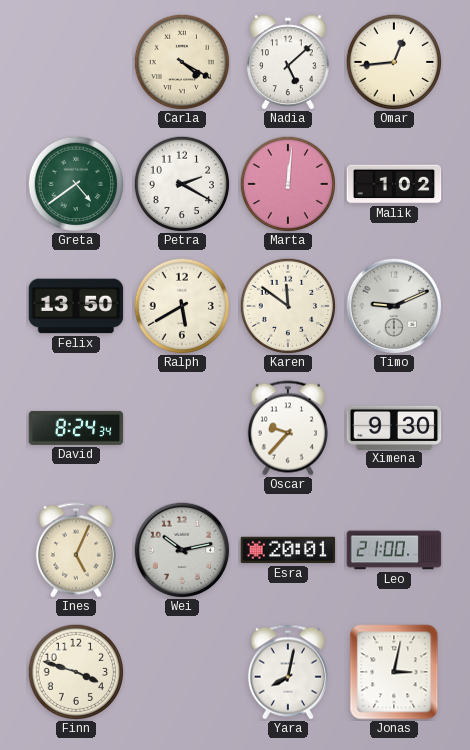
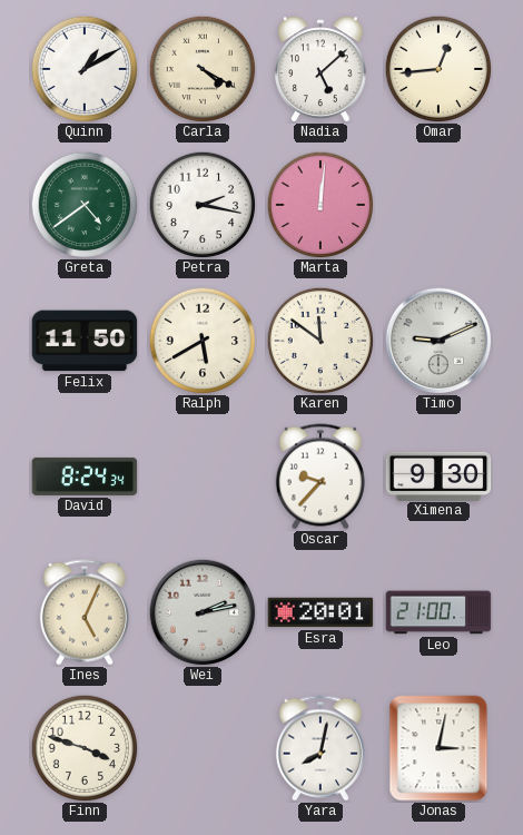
Quinn: none -> 1:10
Petra: 2:20 -> 2:17
Malik: 1:02 -> none
Felix: 13:50 -> 11:50
Wei: 10:13 -> 2:13
